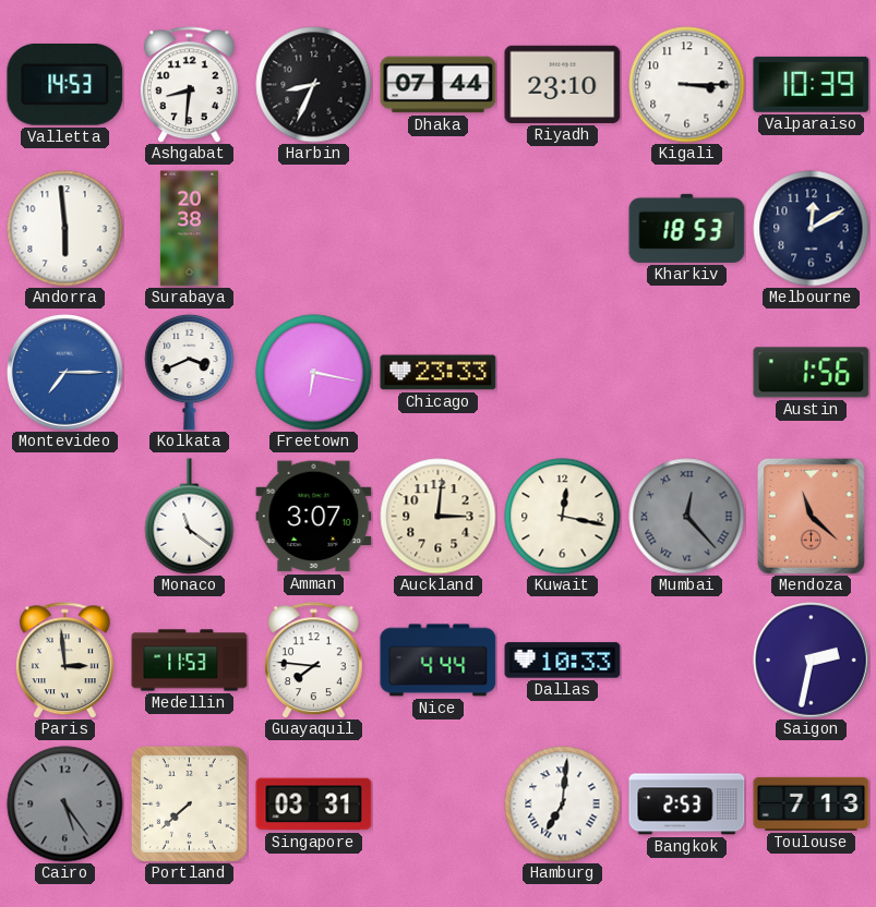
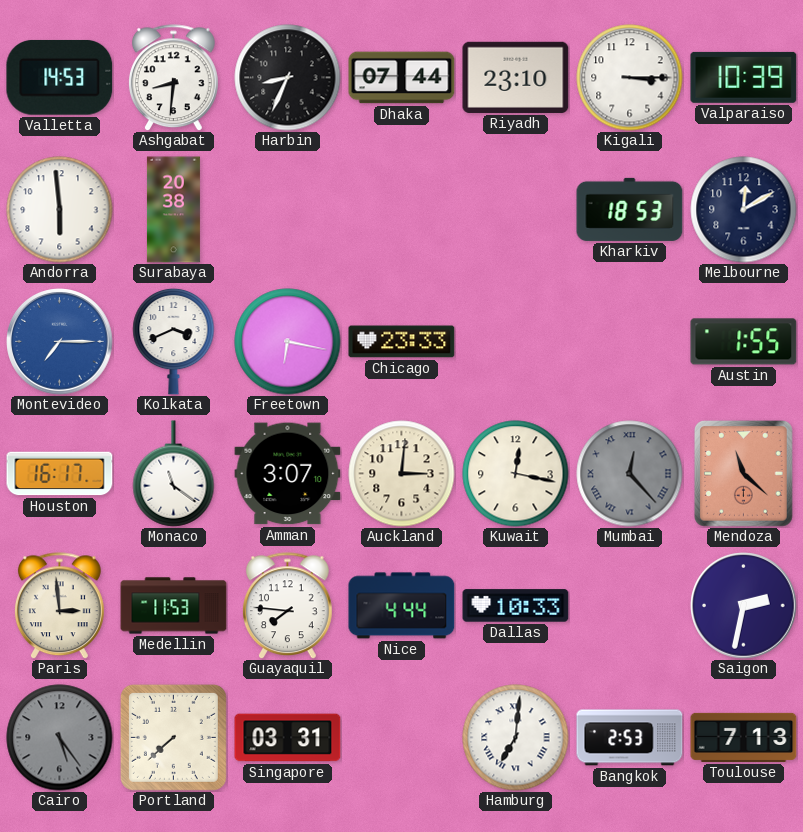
Austin: 1:56 -> 1:55
Houston: none -> 16:17
